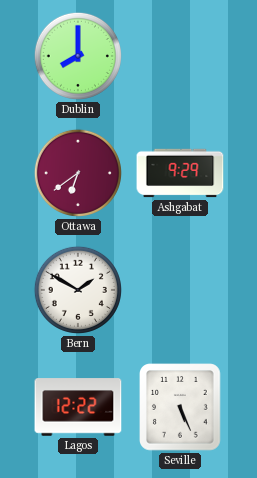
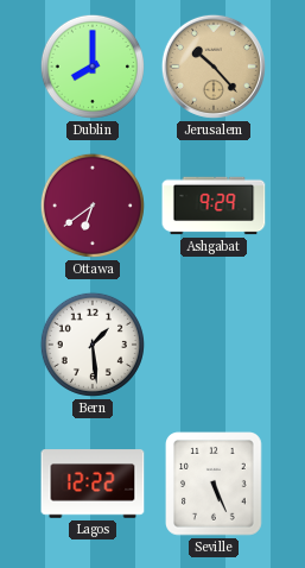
Jerusalem: none -> 10:23
Bern: 1:50 -> 1:29
